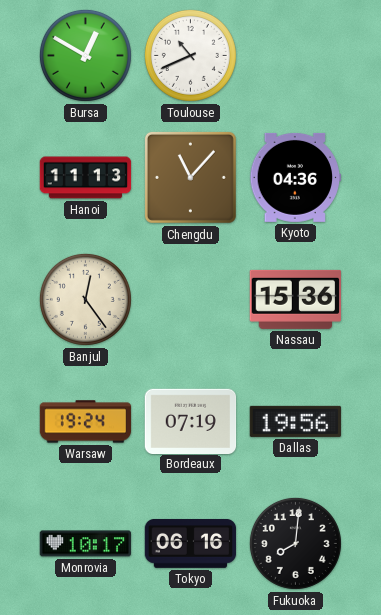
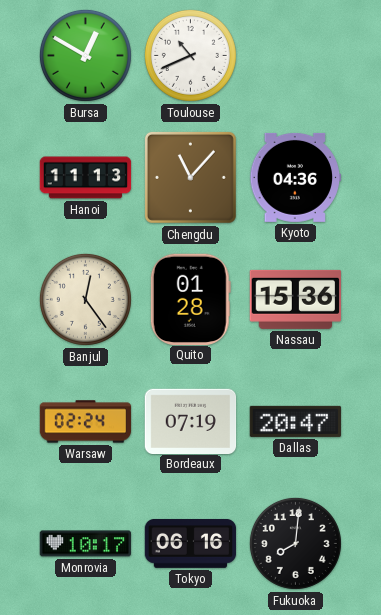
Quito: none -> 01:28
Warsaw: 19:24 -> 02:24
Dallas: 19:56 -> 20:47
